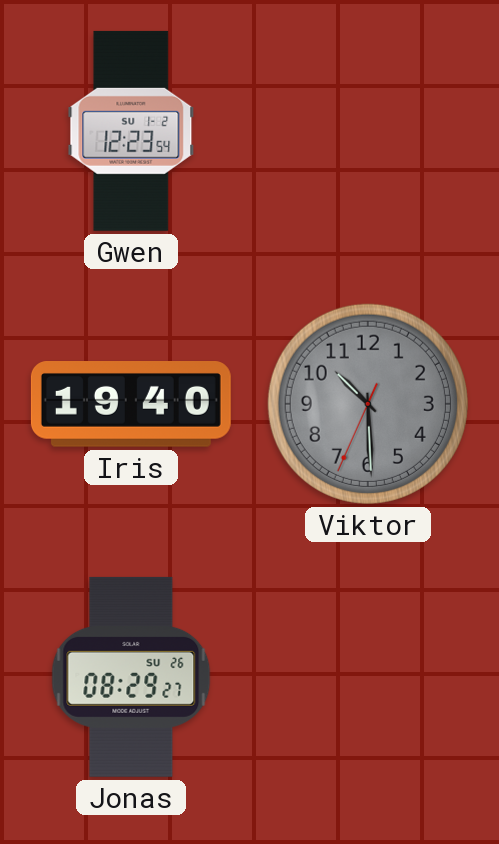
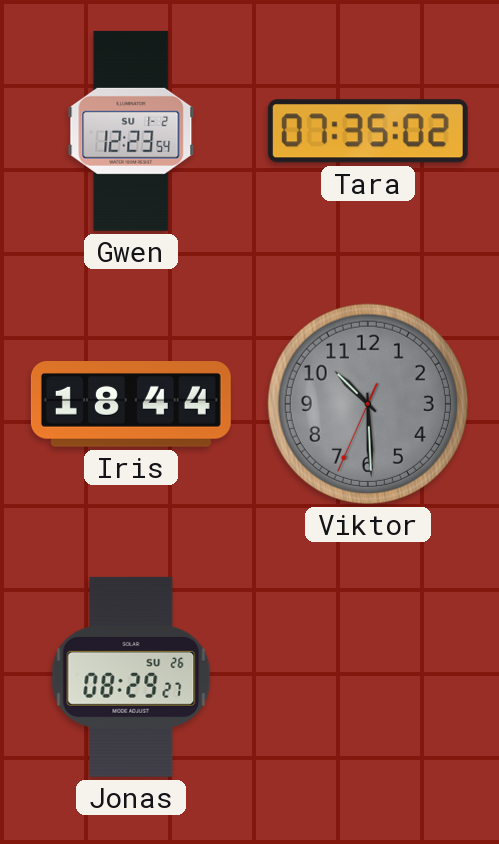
Tara: none -> 07:35
Iris: 19:40 -> 18:44
